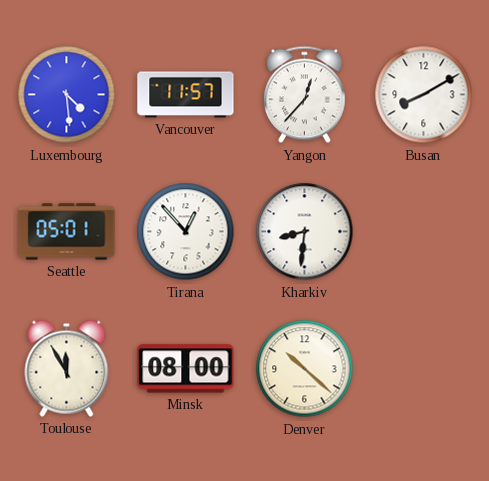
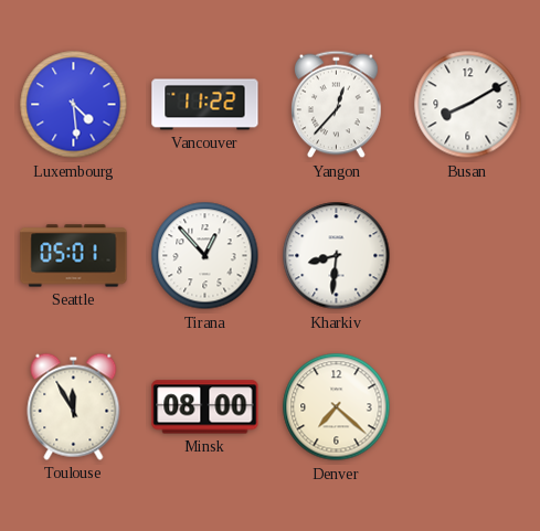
Vancouver: 11:57 -> 11:22
Denver: 10:22 -> 7:22
